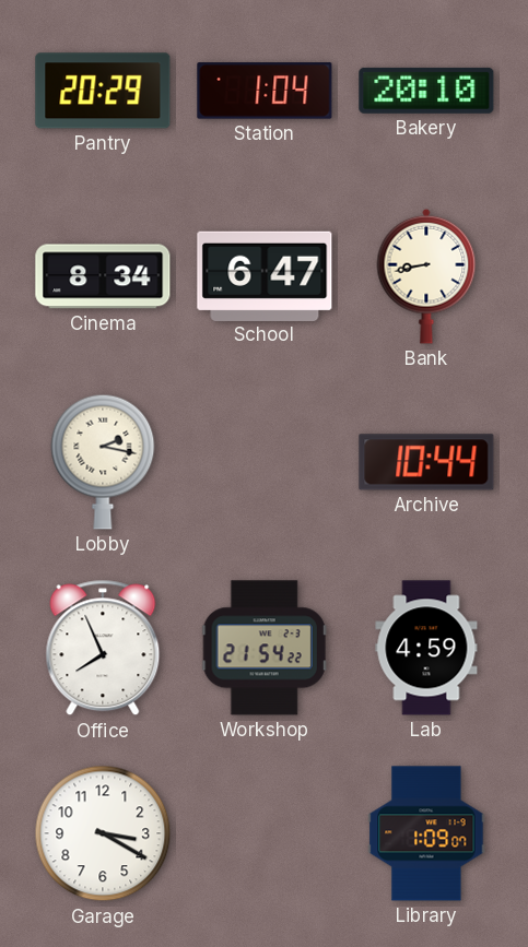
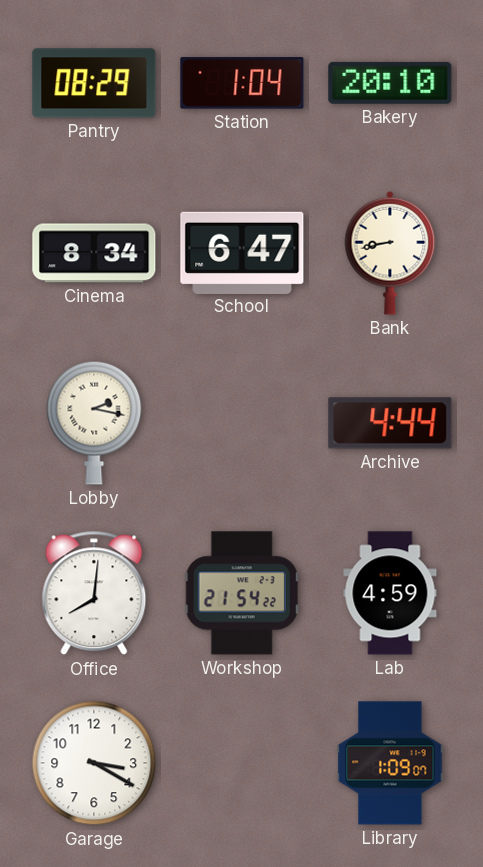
Pantry: 20:29 -> 08:29
Archive: 10:44 -> 4:44
Office: 7:56 -> 8:01
